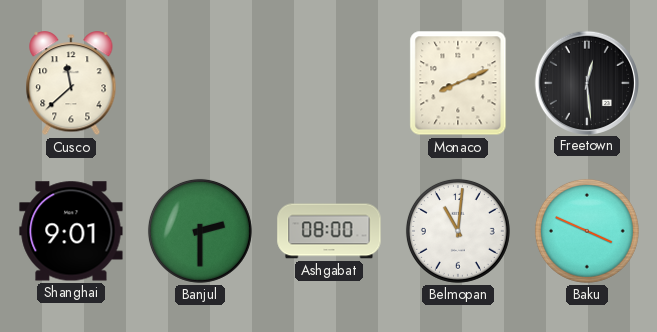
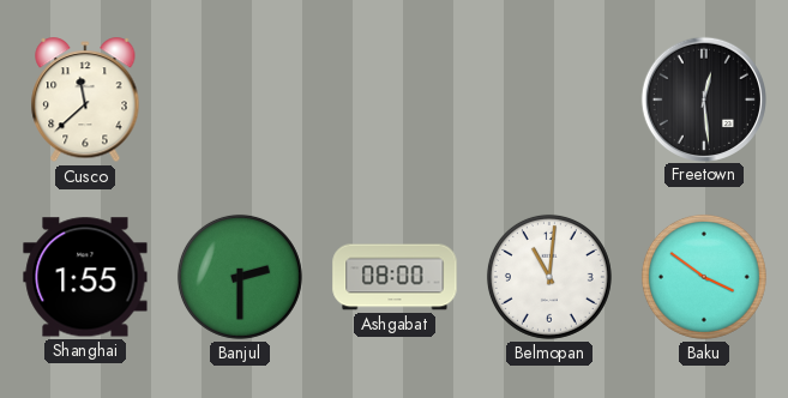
Monaco: 8:11 -> none
Shanghai: 9:01 -> 1:55
Baku: 3:49 -> 3:51
